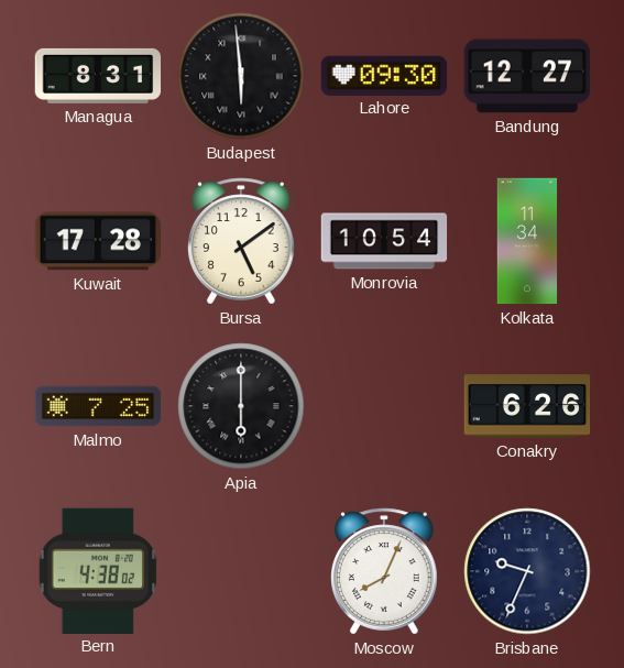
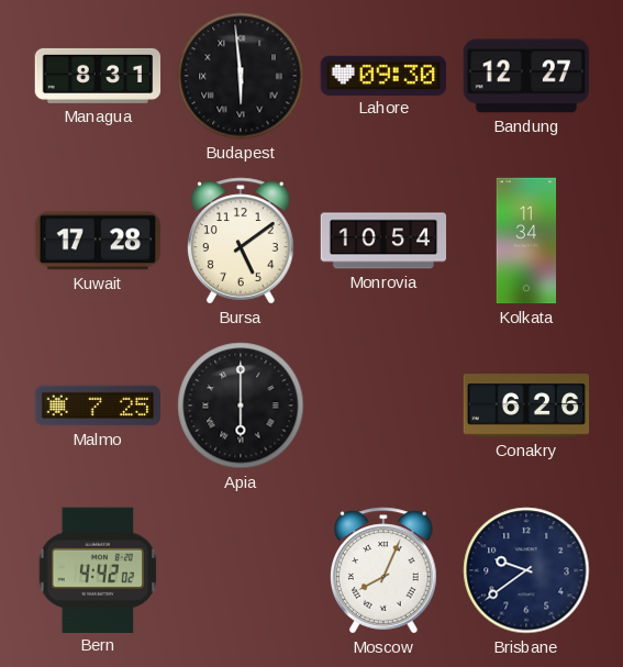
Bern: 4:38 -> 4:42
Brisbane: 9:34 -> 9:39
